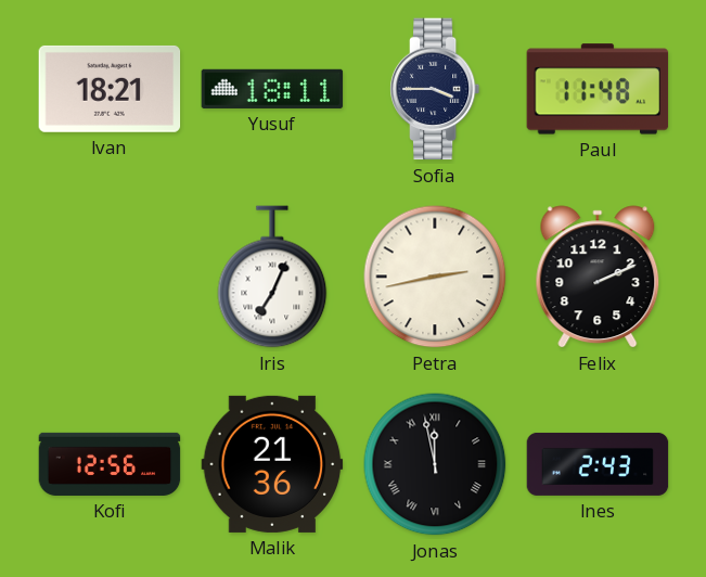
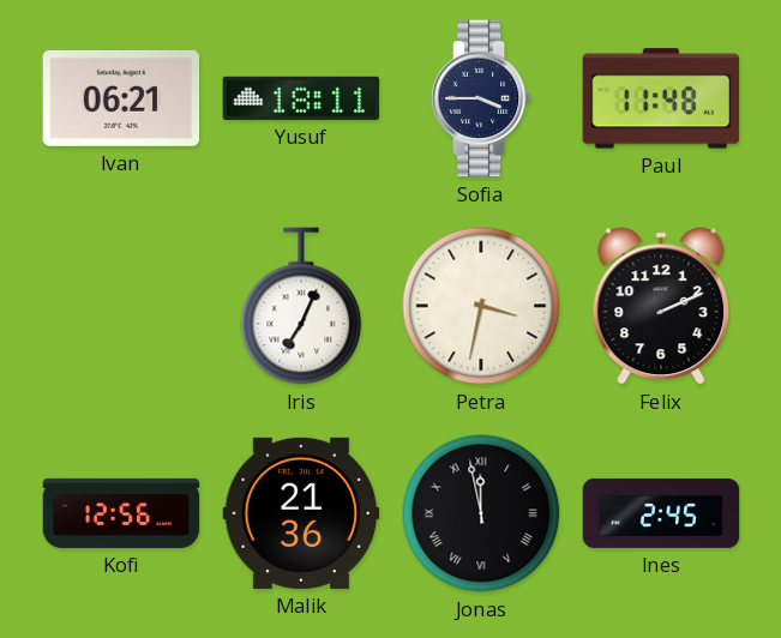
Ivan: 18:21 -> 06:21
Petra: 2:43 -> 3:32
Ines: 2:43 -> 2:45
